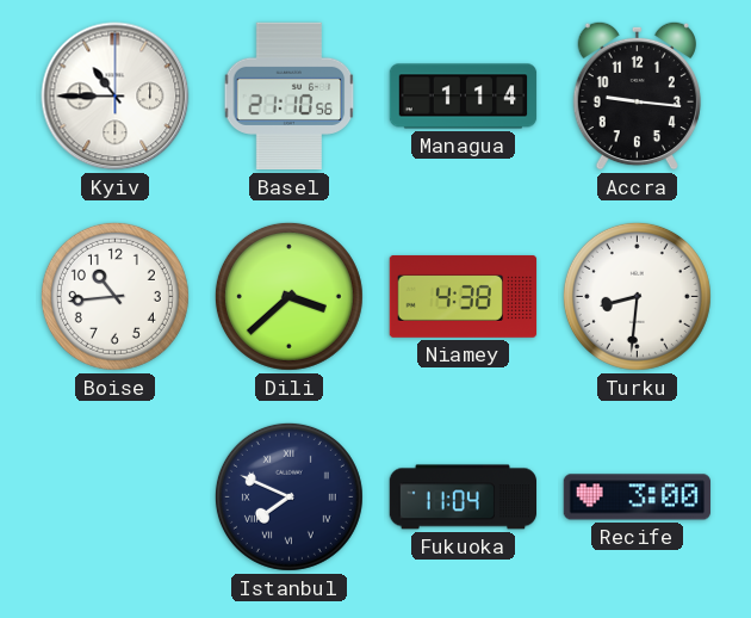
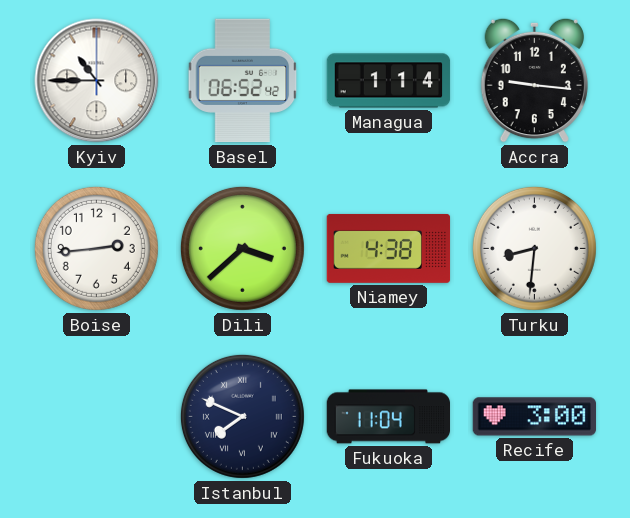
Basel: 21:10 -> 06:52
Boise: 10:44 -> 2:44
